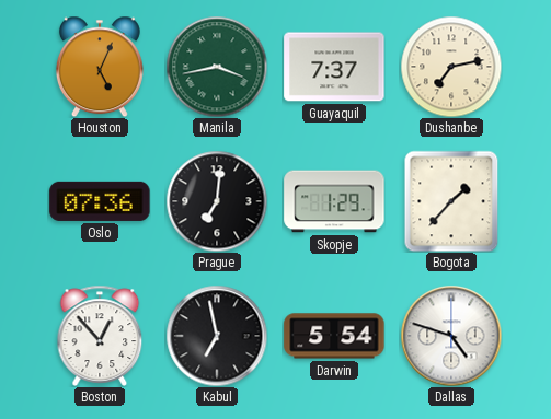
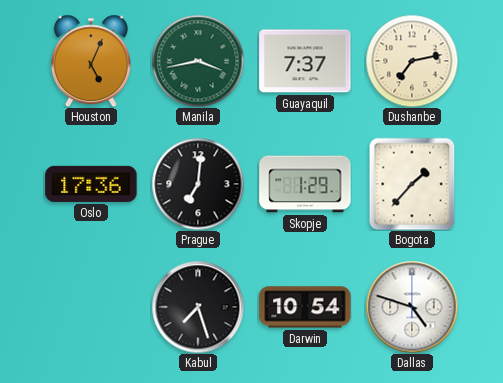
Oslo: 07:36 -> 17:36
Boston: 12:53 -> none
Kabul: 6:58 -> 7:27
Darwin: 5:54 -> 10:54
